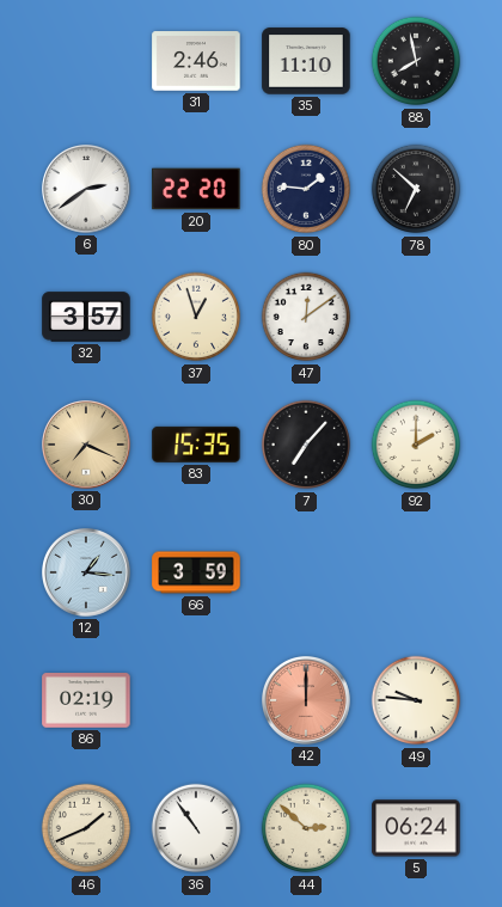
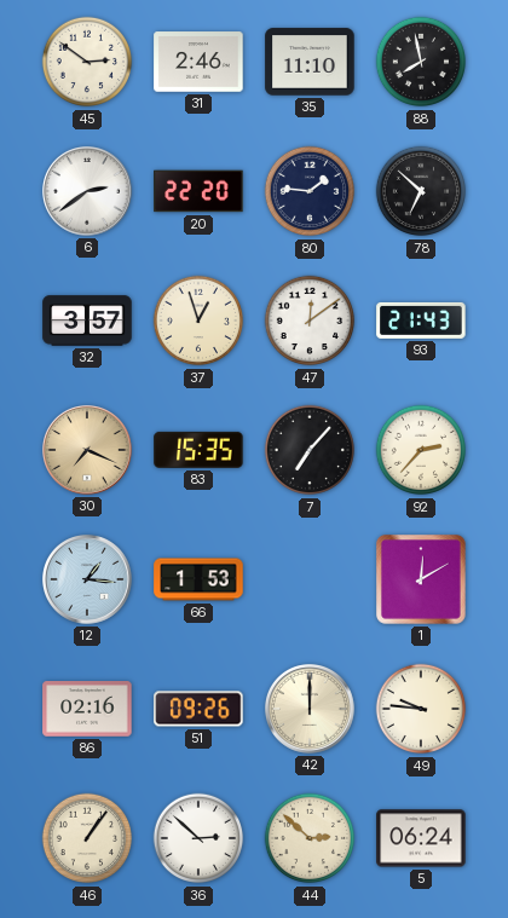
45: none -> 2:51
93: none -> 21:43
92: 2:00 -> 2:37
66: 3:59 -> 1:53
1: none -> 12:10
86: 02:19 -> 02:16
51: none -> 09:26
42 dial: salmon -> cream
46: 1:41 -> 1:06
36: 10:54 -> 2:52
